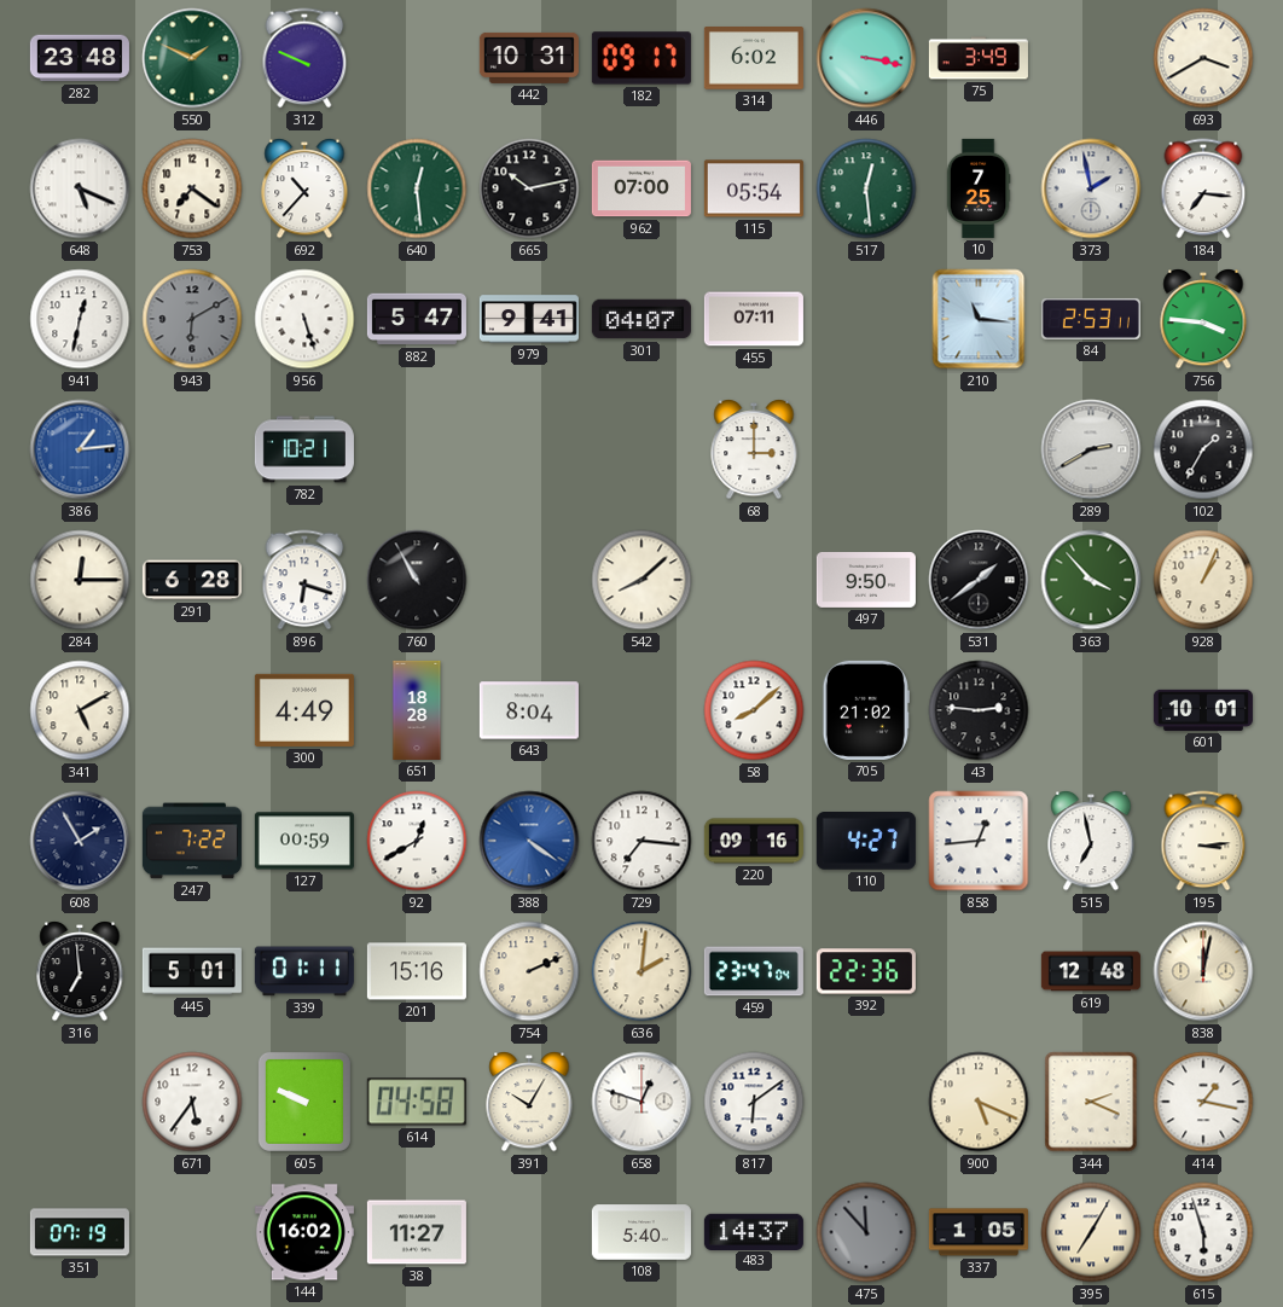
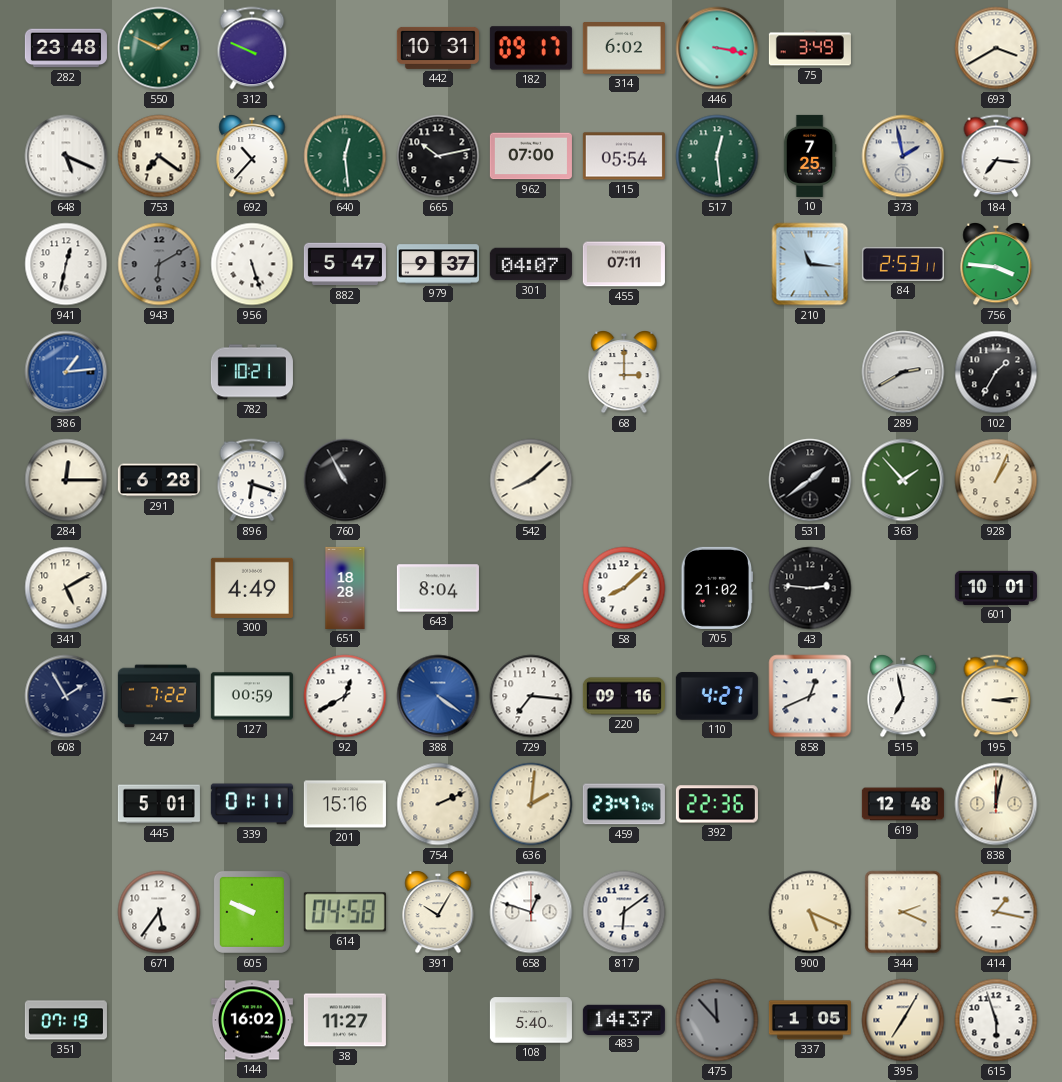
979: 9:41 -> 9:37
497: 9:50 -> none
363: 3:53 -> 1:53
858: 12:44 -> 12:41
316: 6:59 -> none
